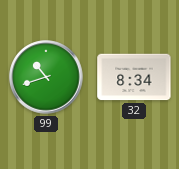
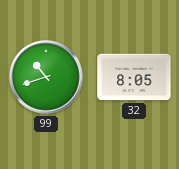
32: 8:34 -> 8:05
